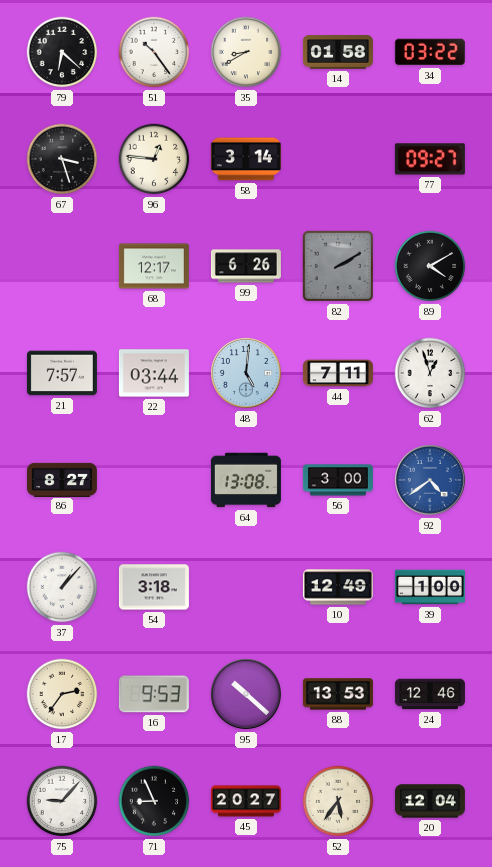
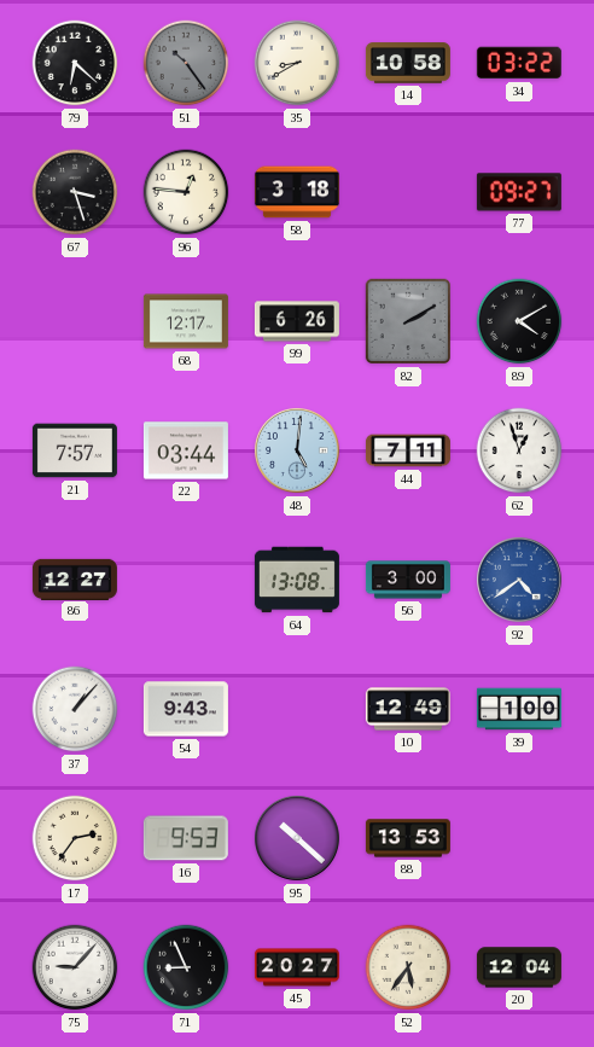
51 dial: white -> grey
14: 01:58 -> 10:58
58: 3:14 -> 3:18
86: 8:27 -> 12:27
54: 3:18 -> 9:43
24: 12:46 -> none
